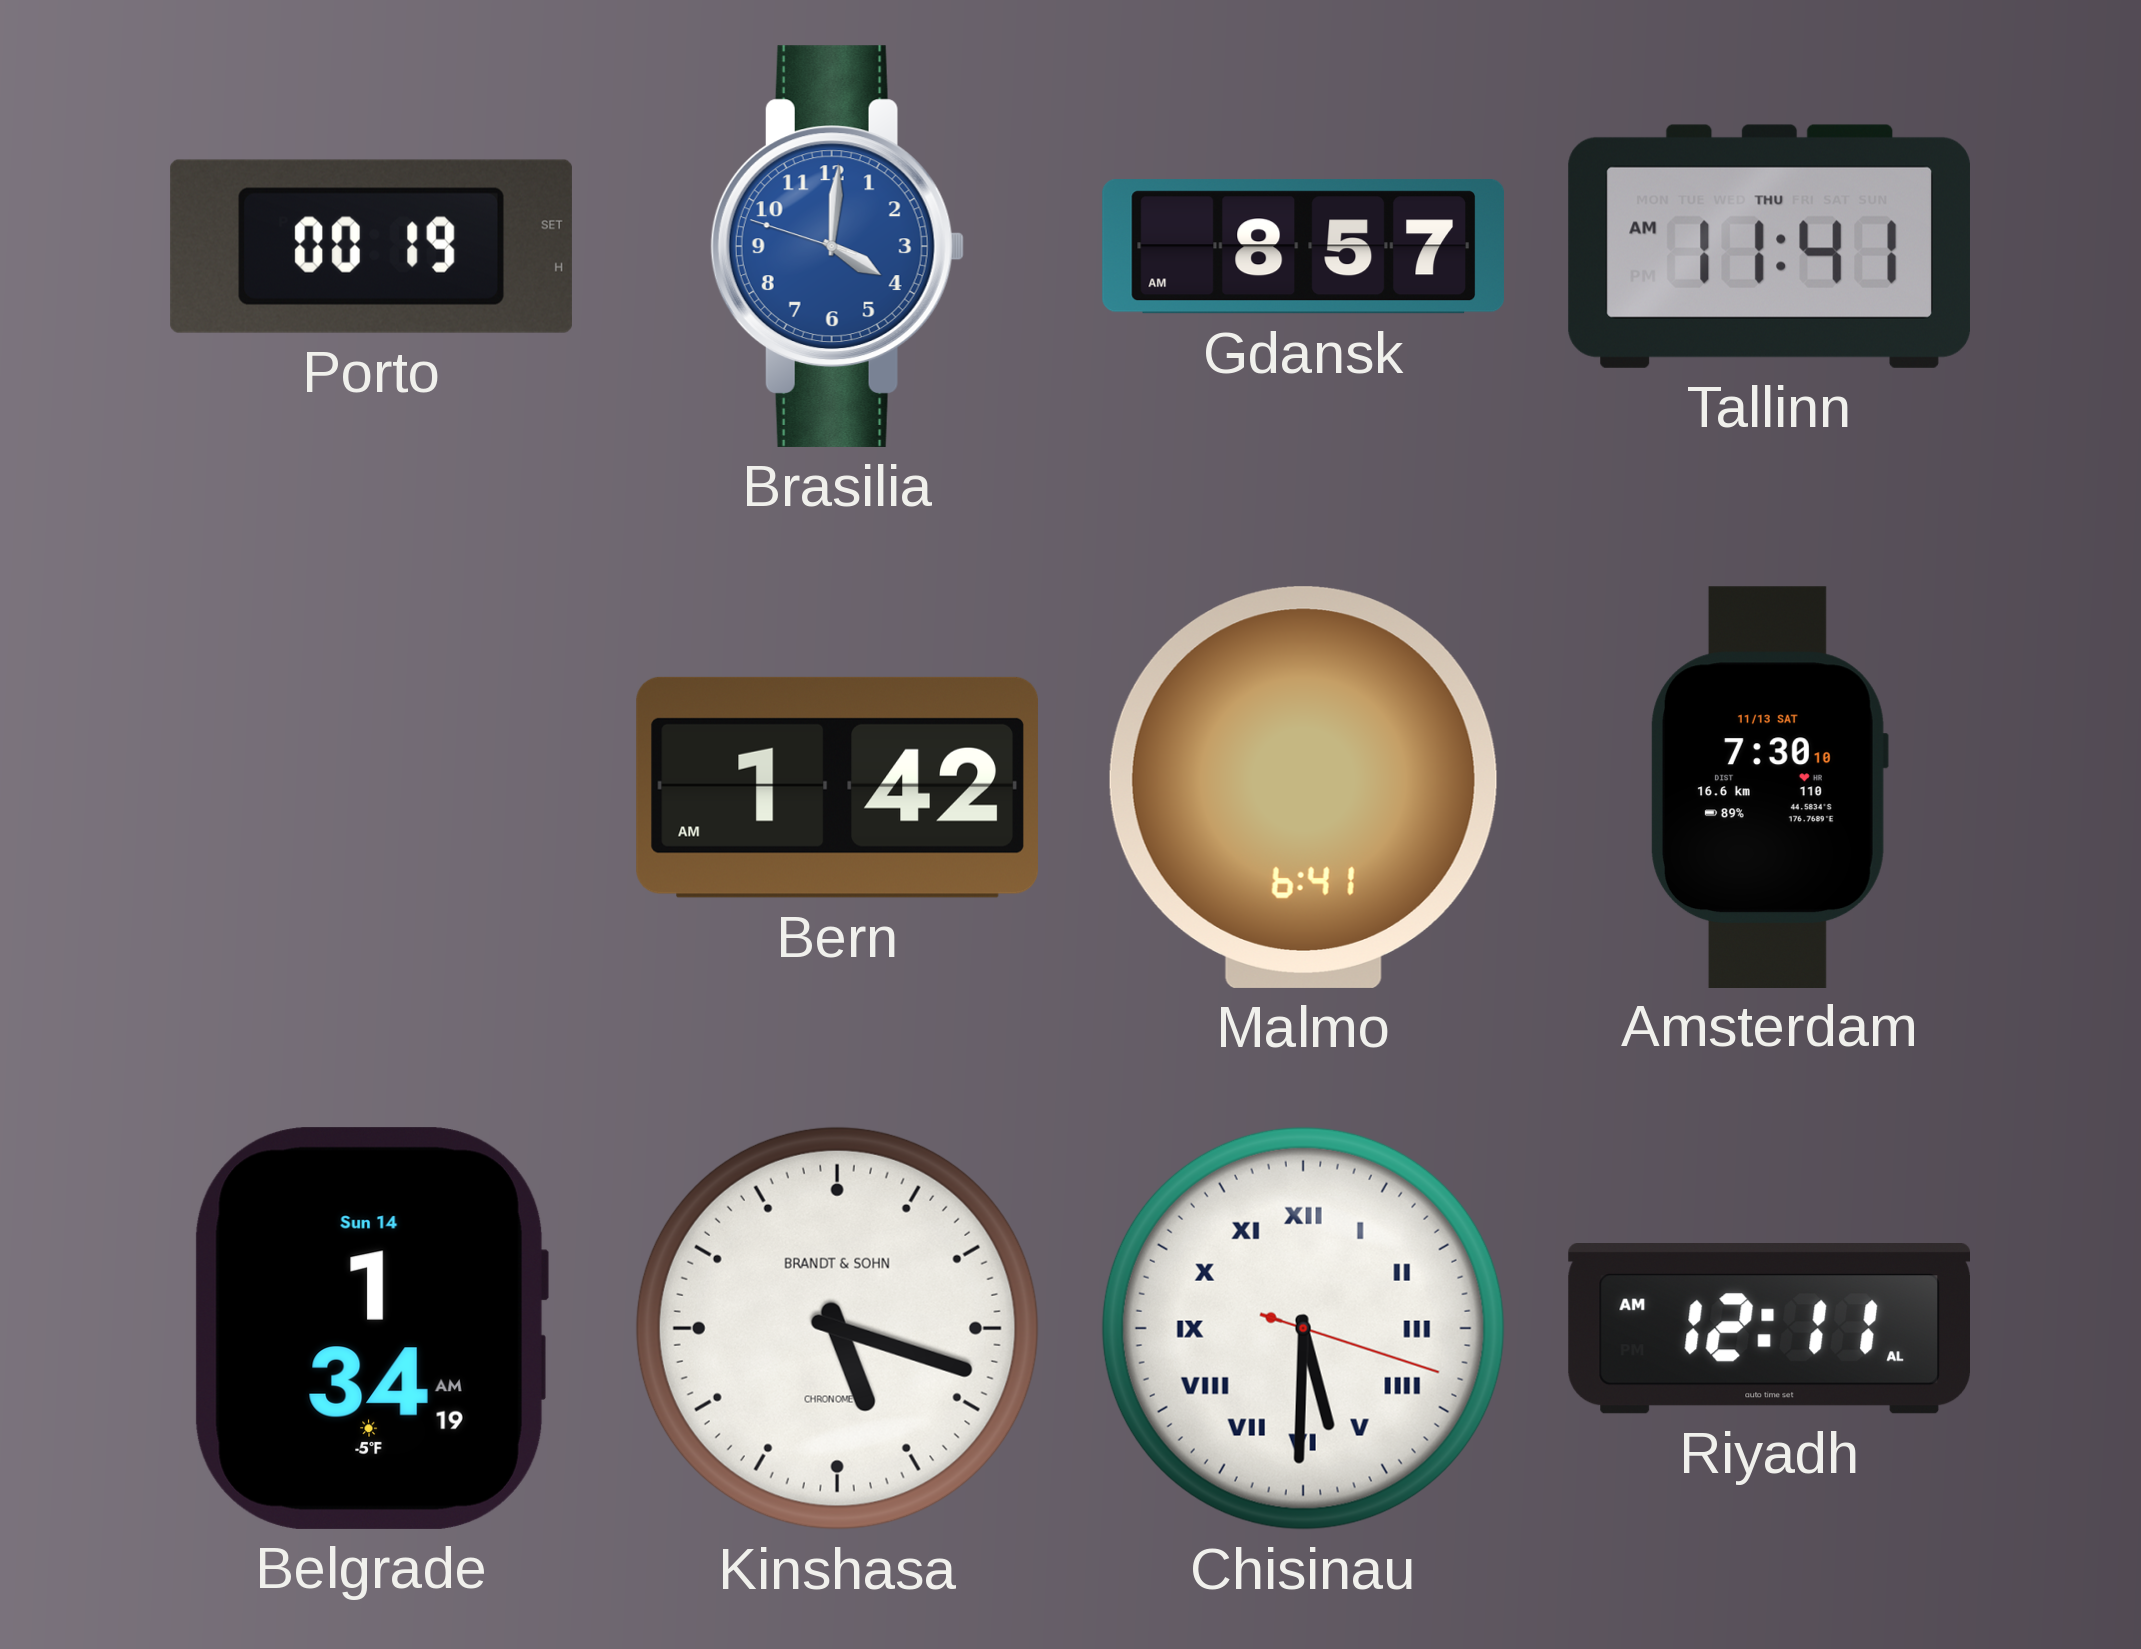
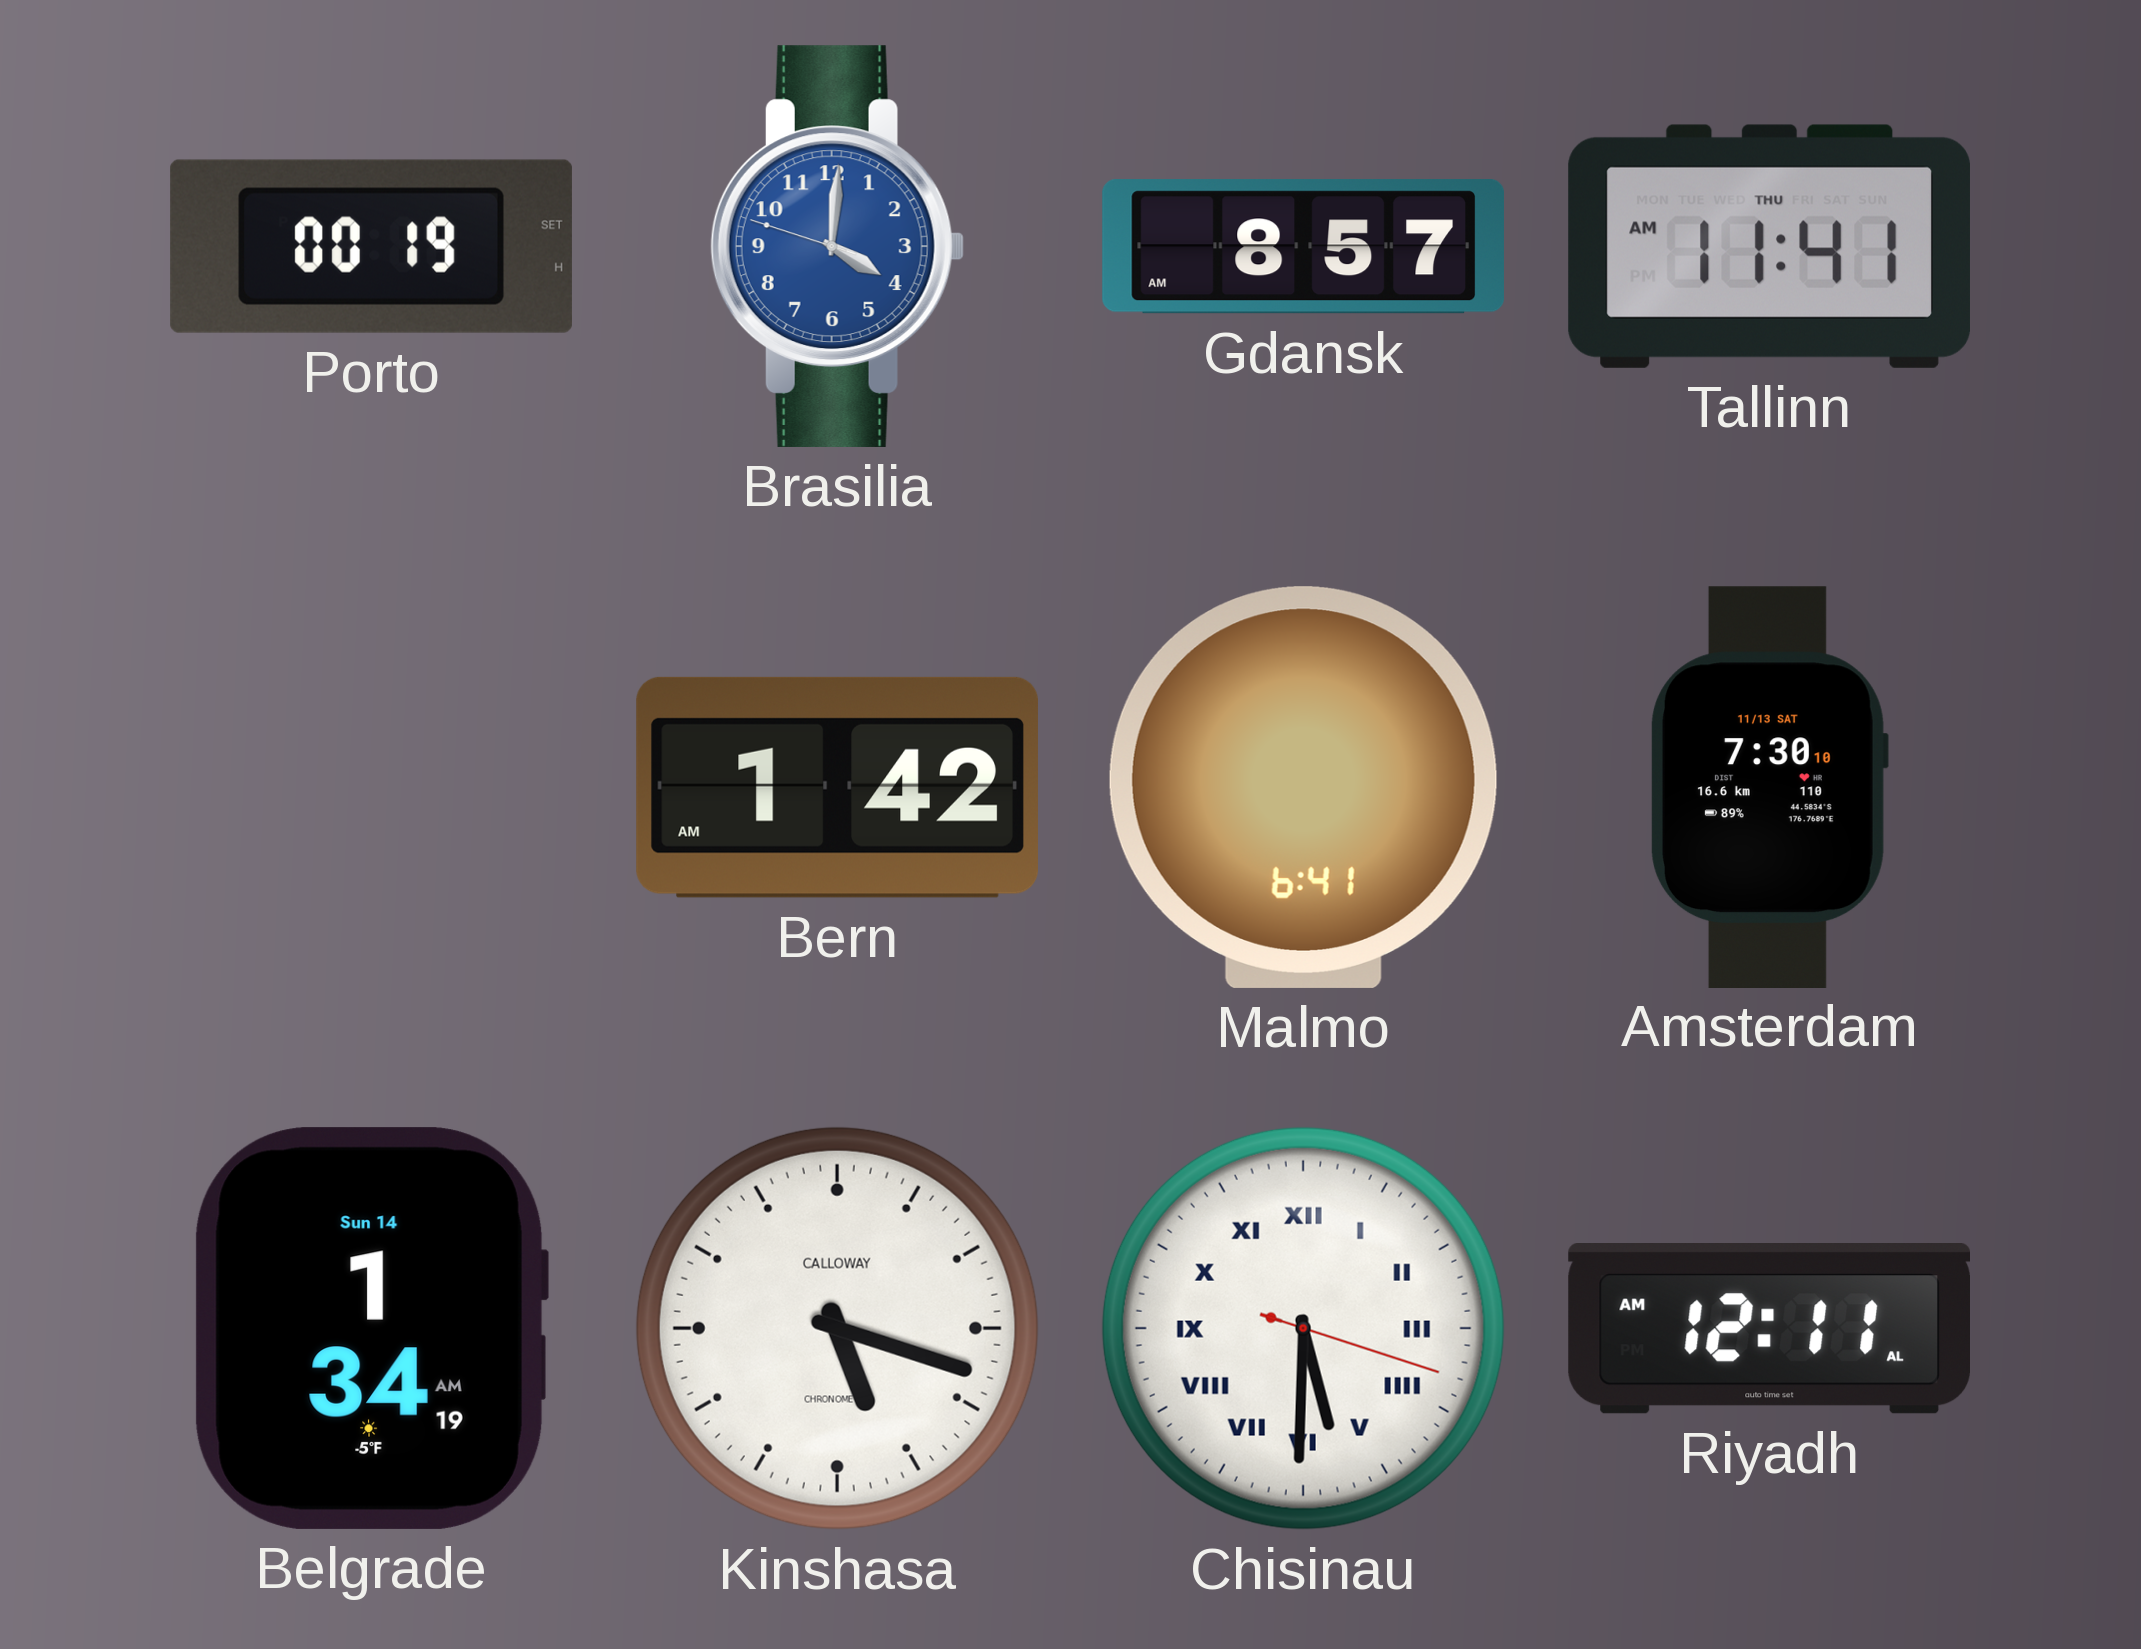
Kinshasa brand: BRANDT & SOHN -> CALLOWAY
